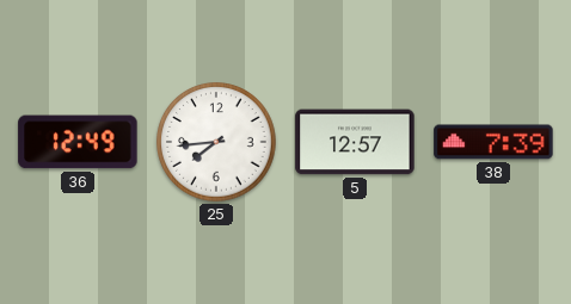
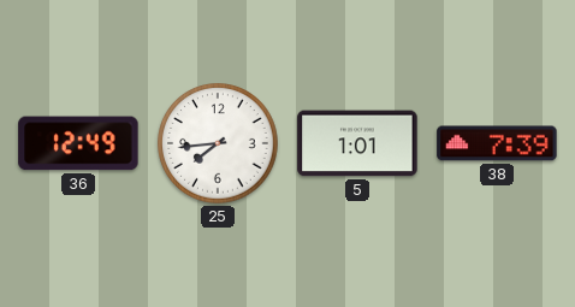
5: 12:57 -> 1:01
